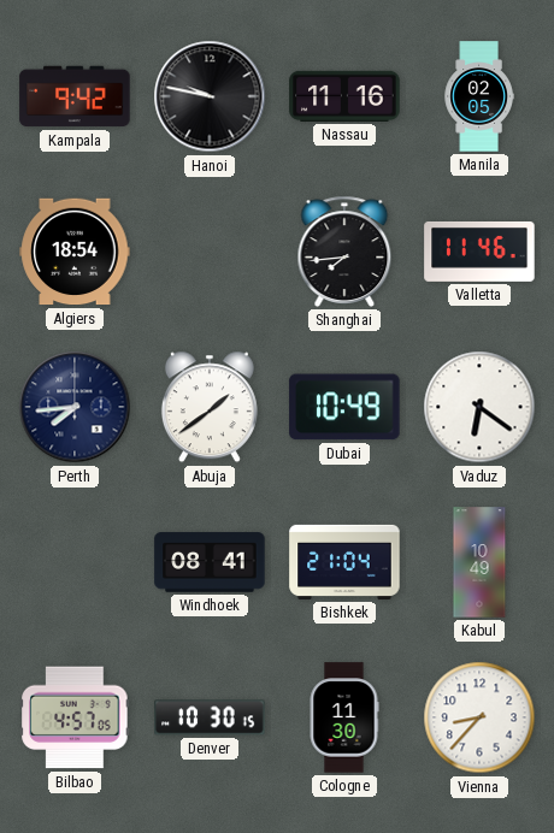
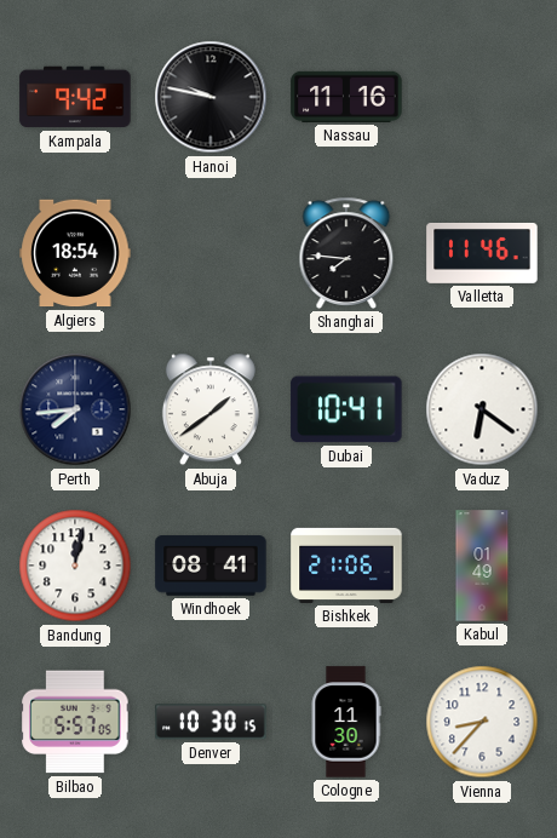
Manila: 02:05 -> none
Shanghai: 7:44 -> 7:46
Dubai: 10:49 -> 10:41
Bandung: none -> 12:02
Bishkek: 21:04 -> 21:06
Kabul: 10:49 -> 01:49
Bilbao: 4:57 -> 5:57
